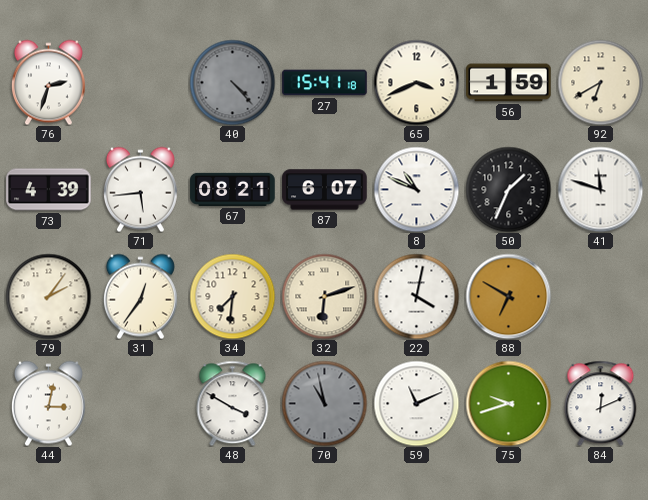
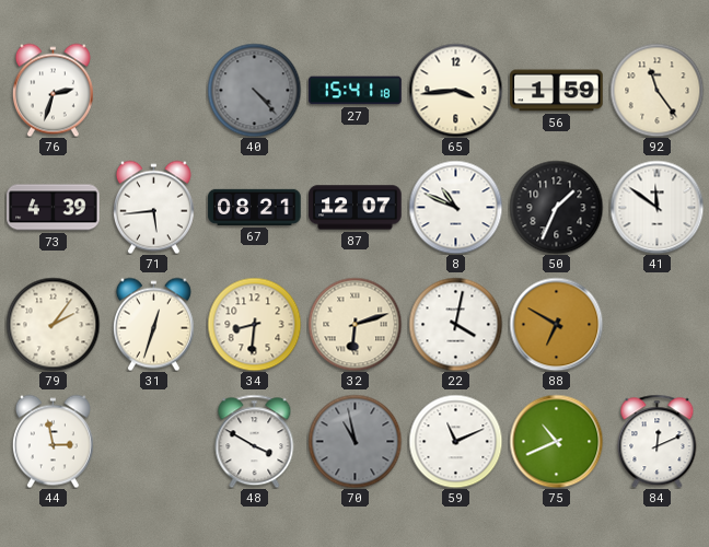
65: 3:41 -> 3:44
92: 6:40 -> 11:24
87: 6:07 -> 12:07
41: 11:48 -> 11:51
31: 12:36 -> 12:33
34: 7:31 -> 8:31
44: 3:02 -> 2:58
75: 9:42 -> 10:41
